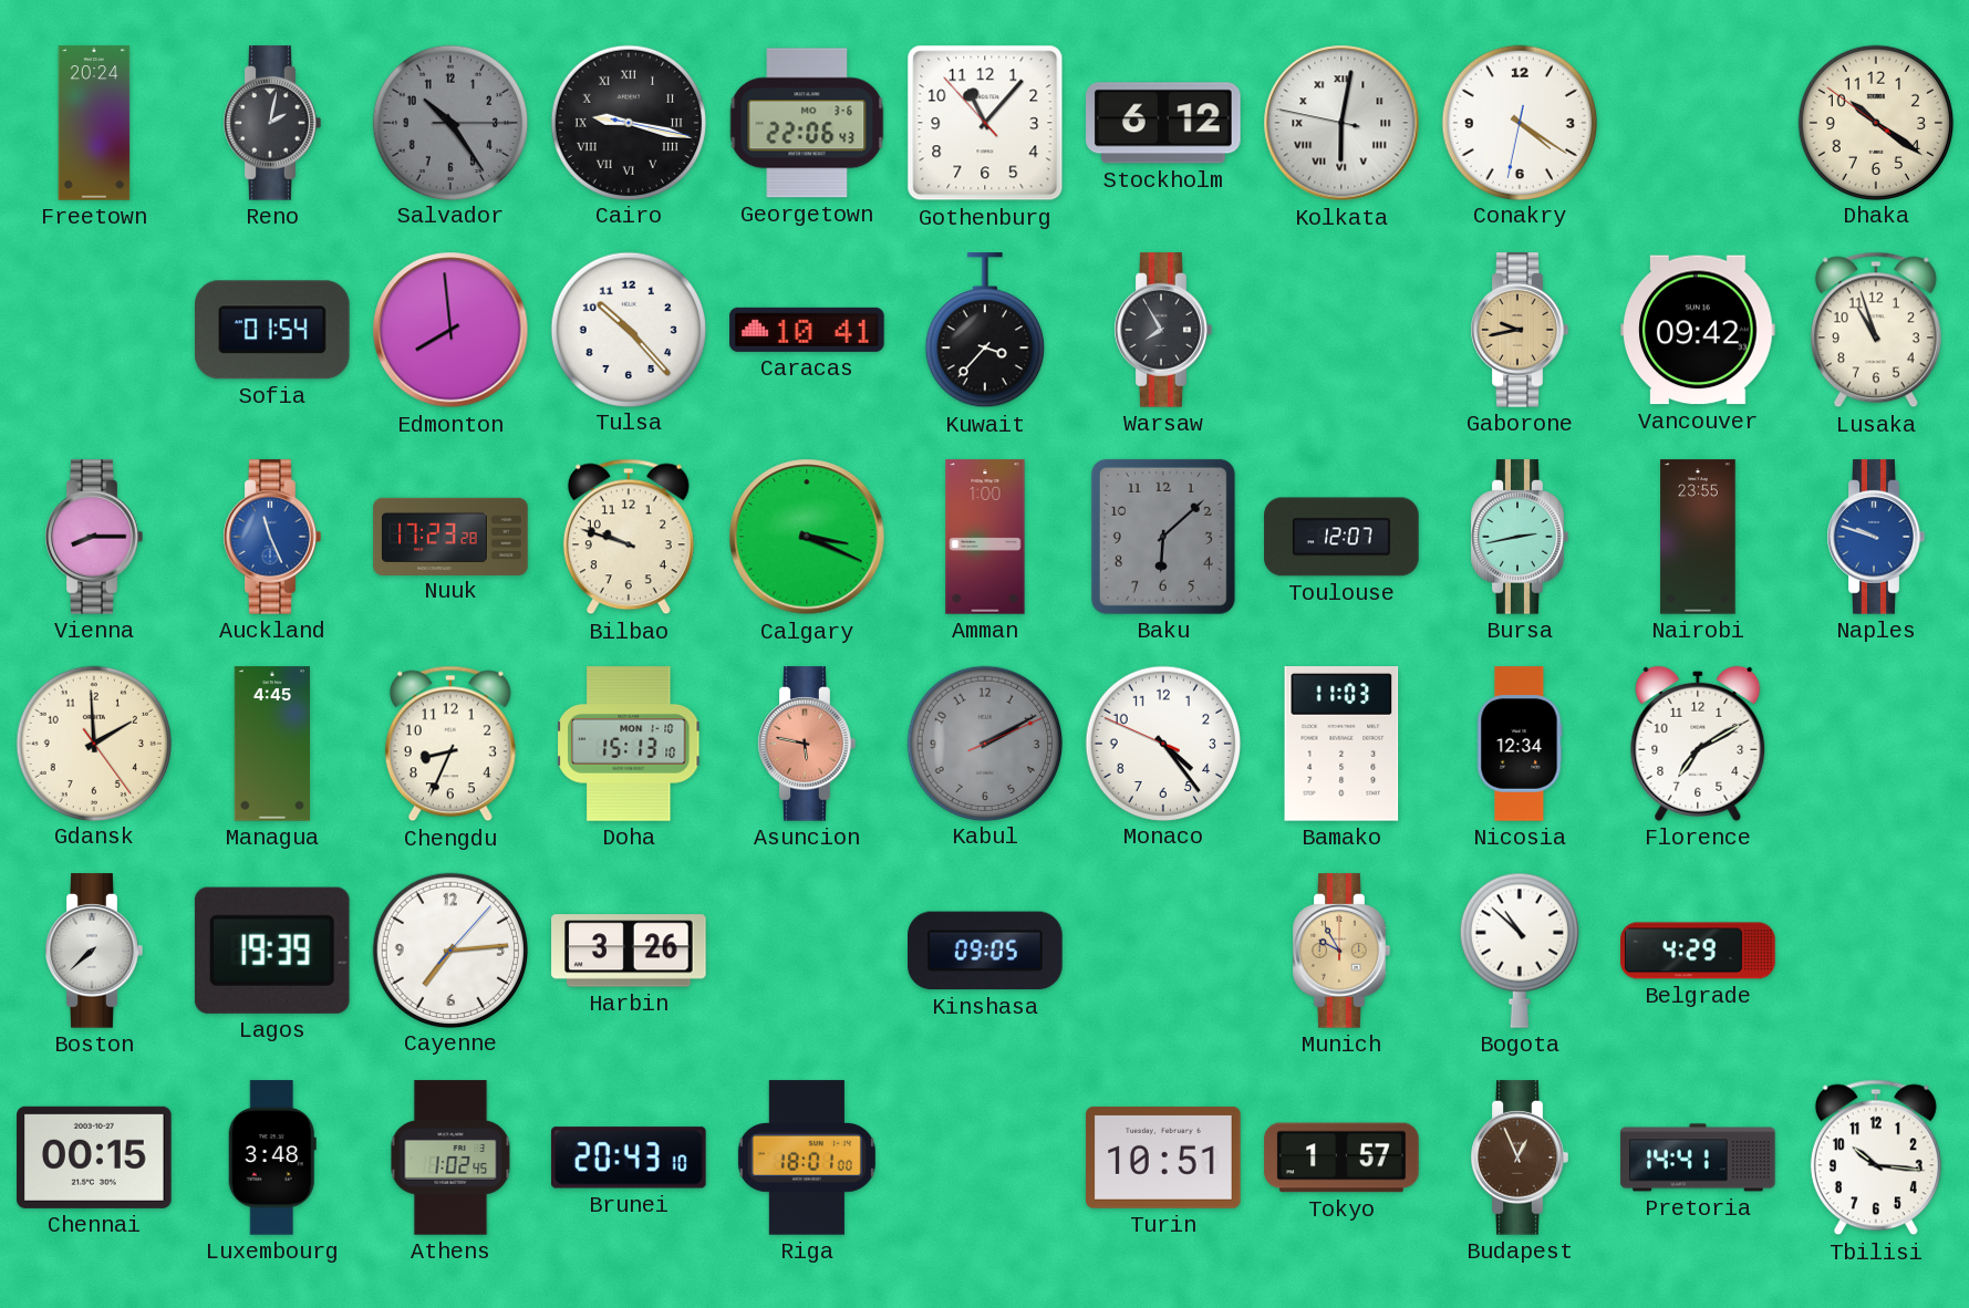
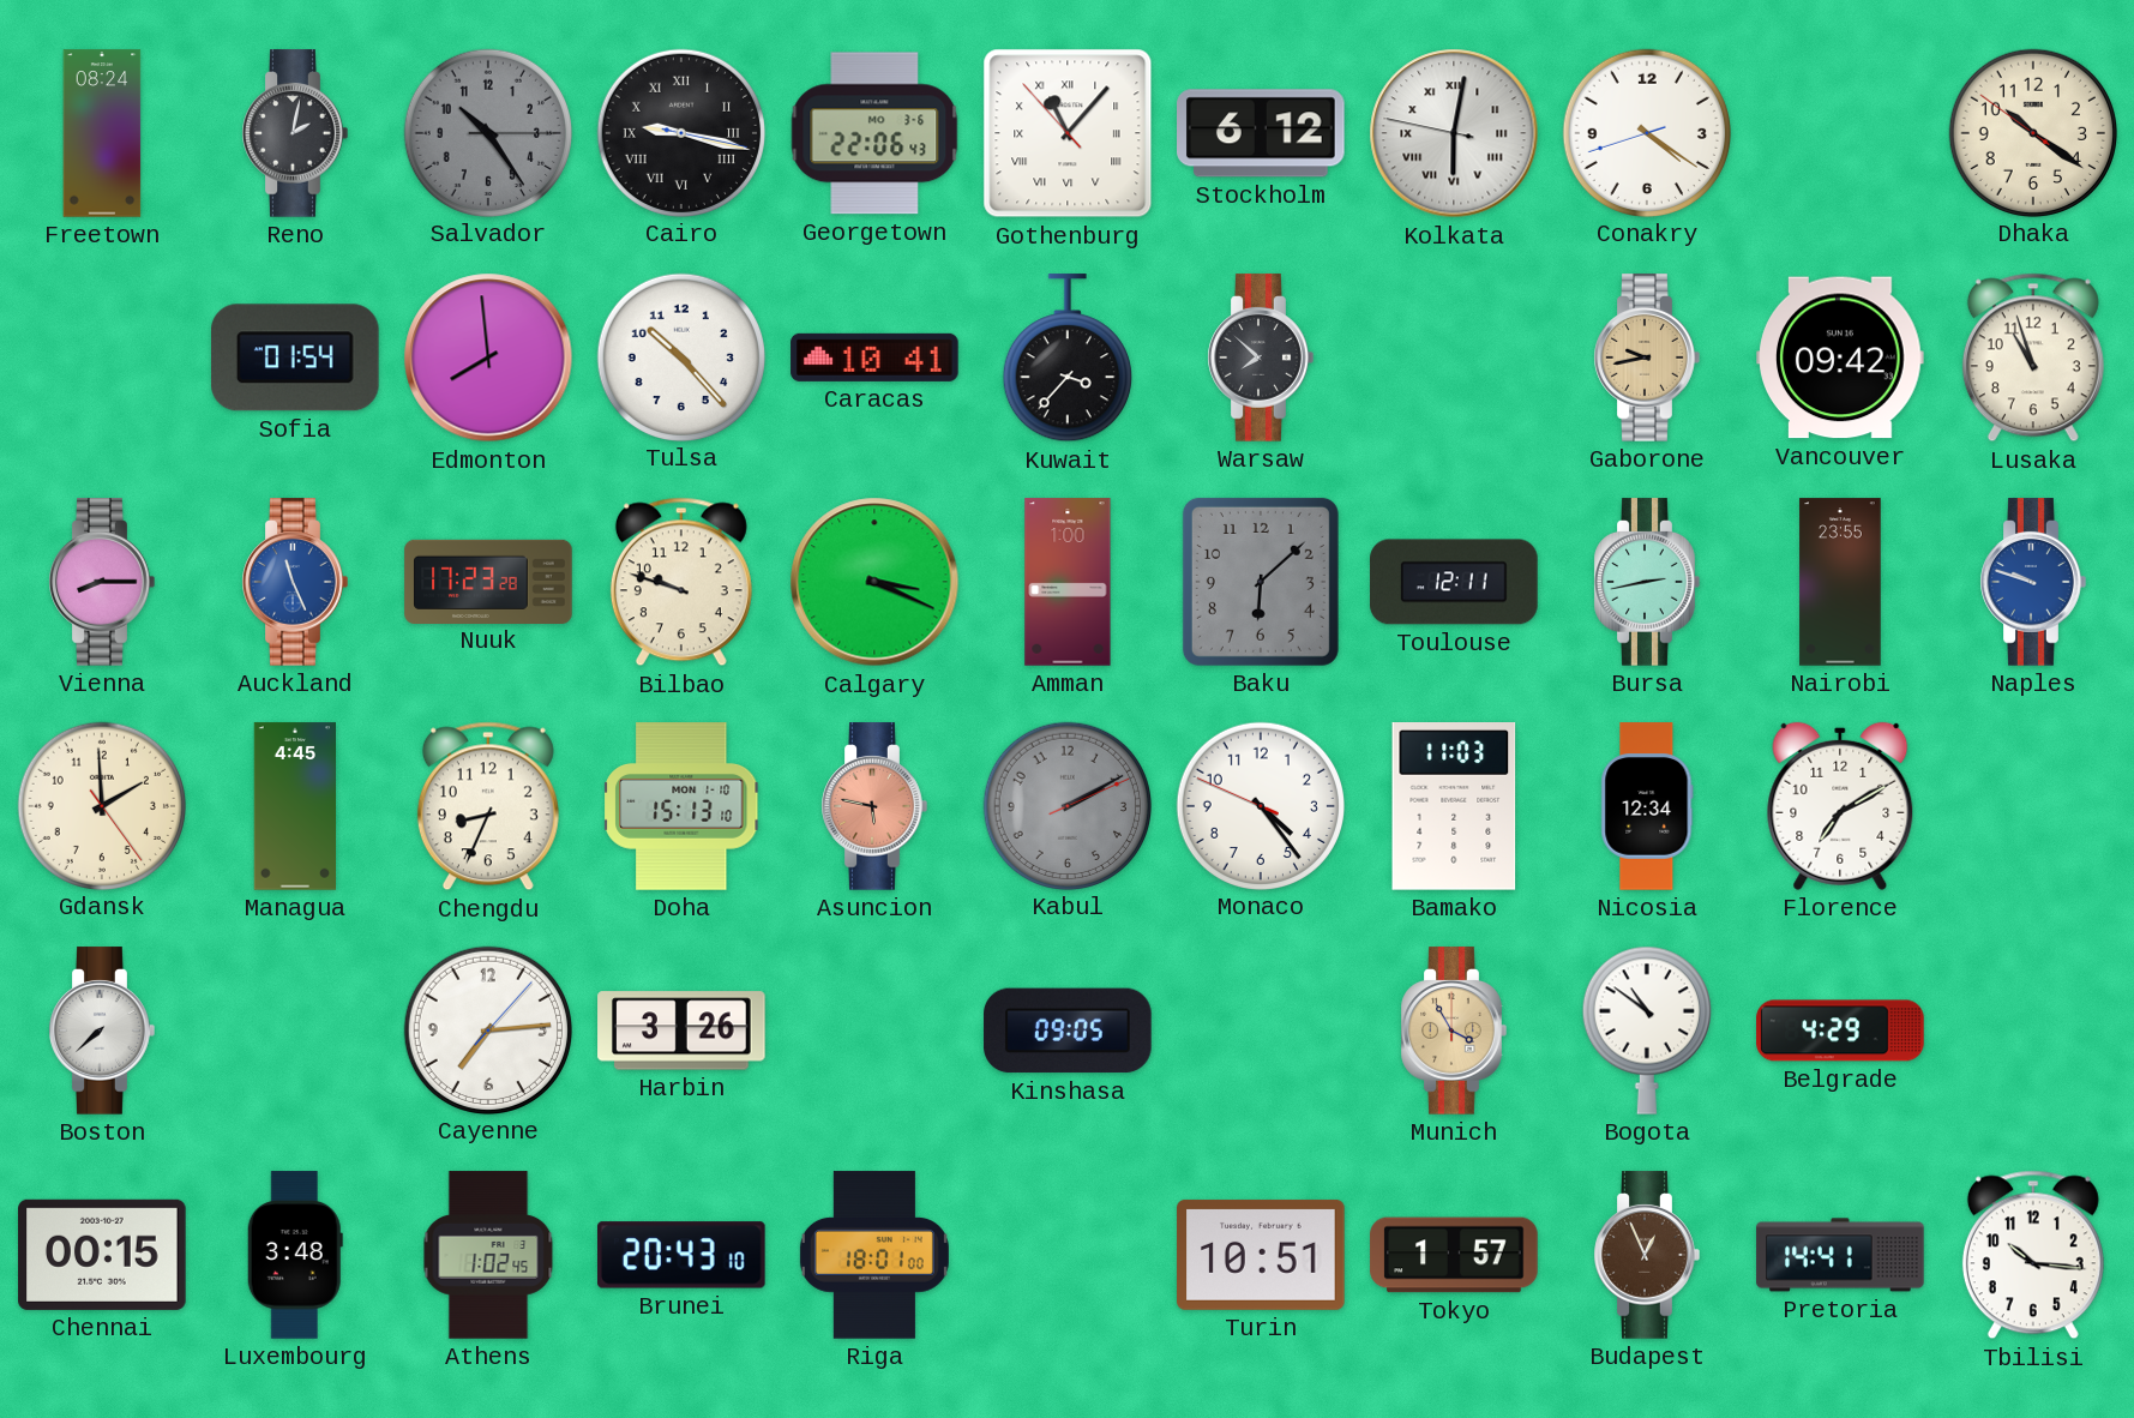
Freetown: 20:24 -> 08:24
Gothenburg numerals: Arabic -> Roman
Conakry: 4:20:32 -> 4:20:42
Warsaw: 7:55 -> 7:52
Toulouse: 12:07 -> 12:11
Lagos: 19:39 -> none
Munich: 9:55 -> 3:55
Bogota: 10:52 -> 10:51
